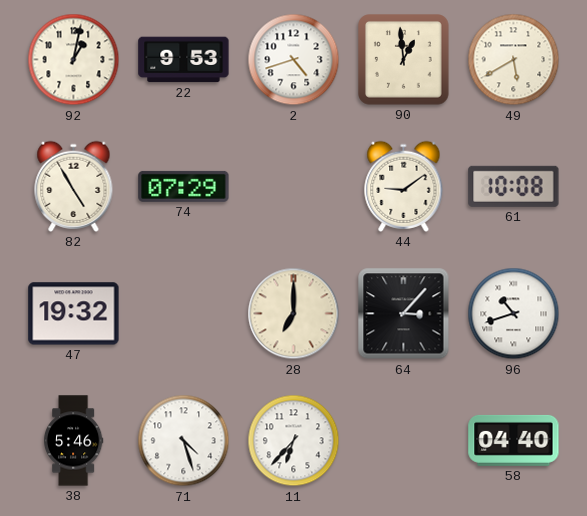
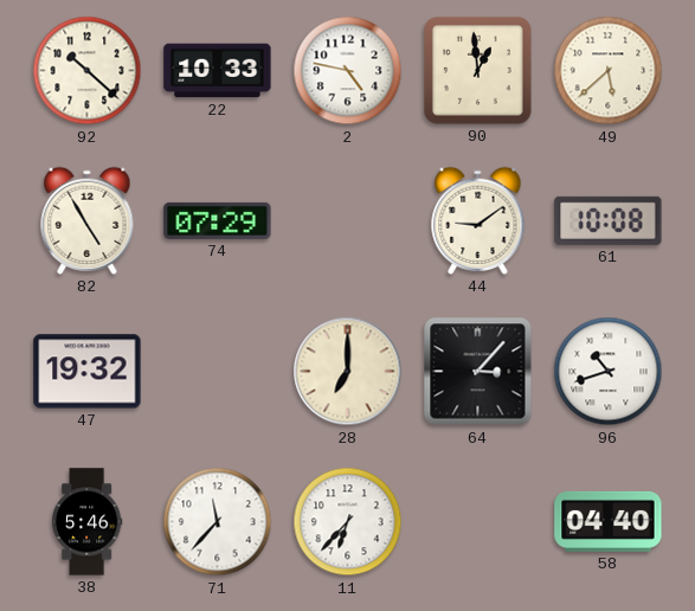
92: 1:02 -> 10:22
22: 9:53 -> 10:33
2: 4:42 -> 4:47
49: 5:40 -> 5:38
71: 4:27 -> 11:37
